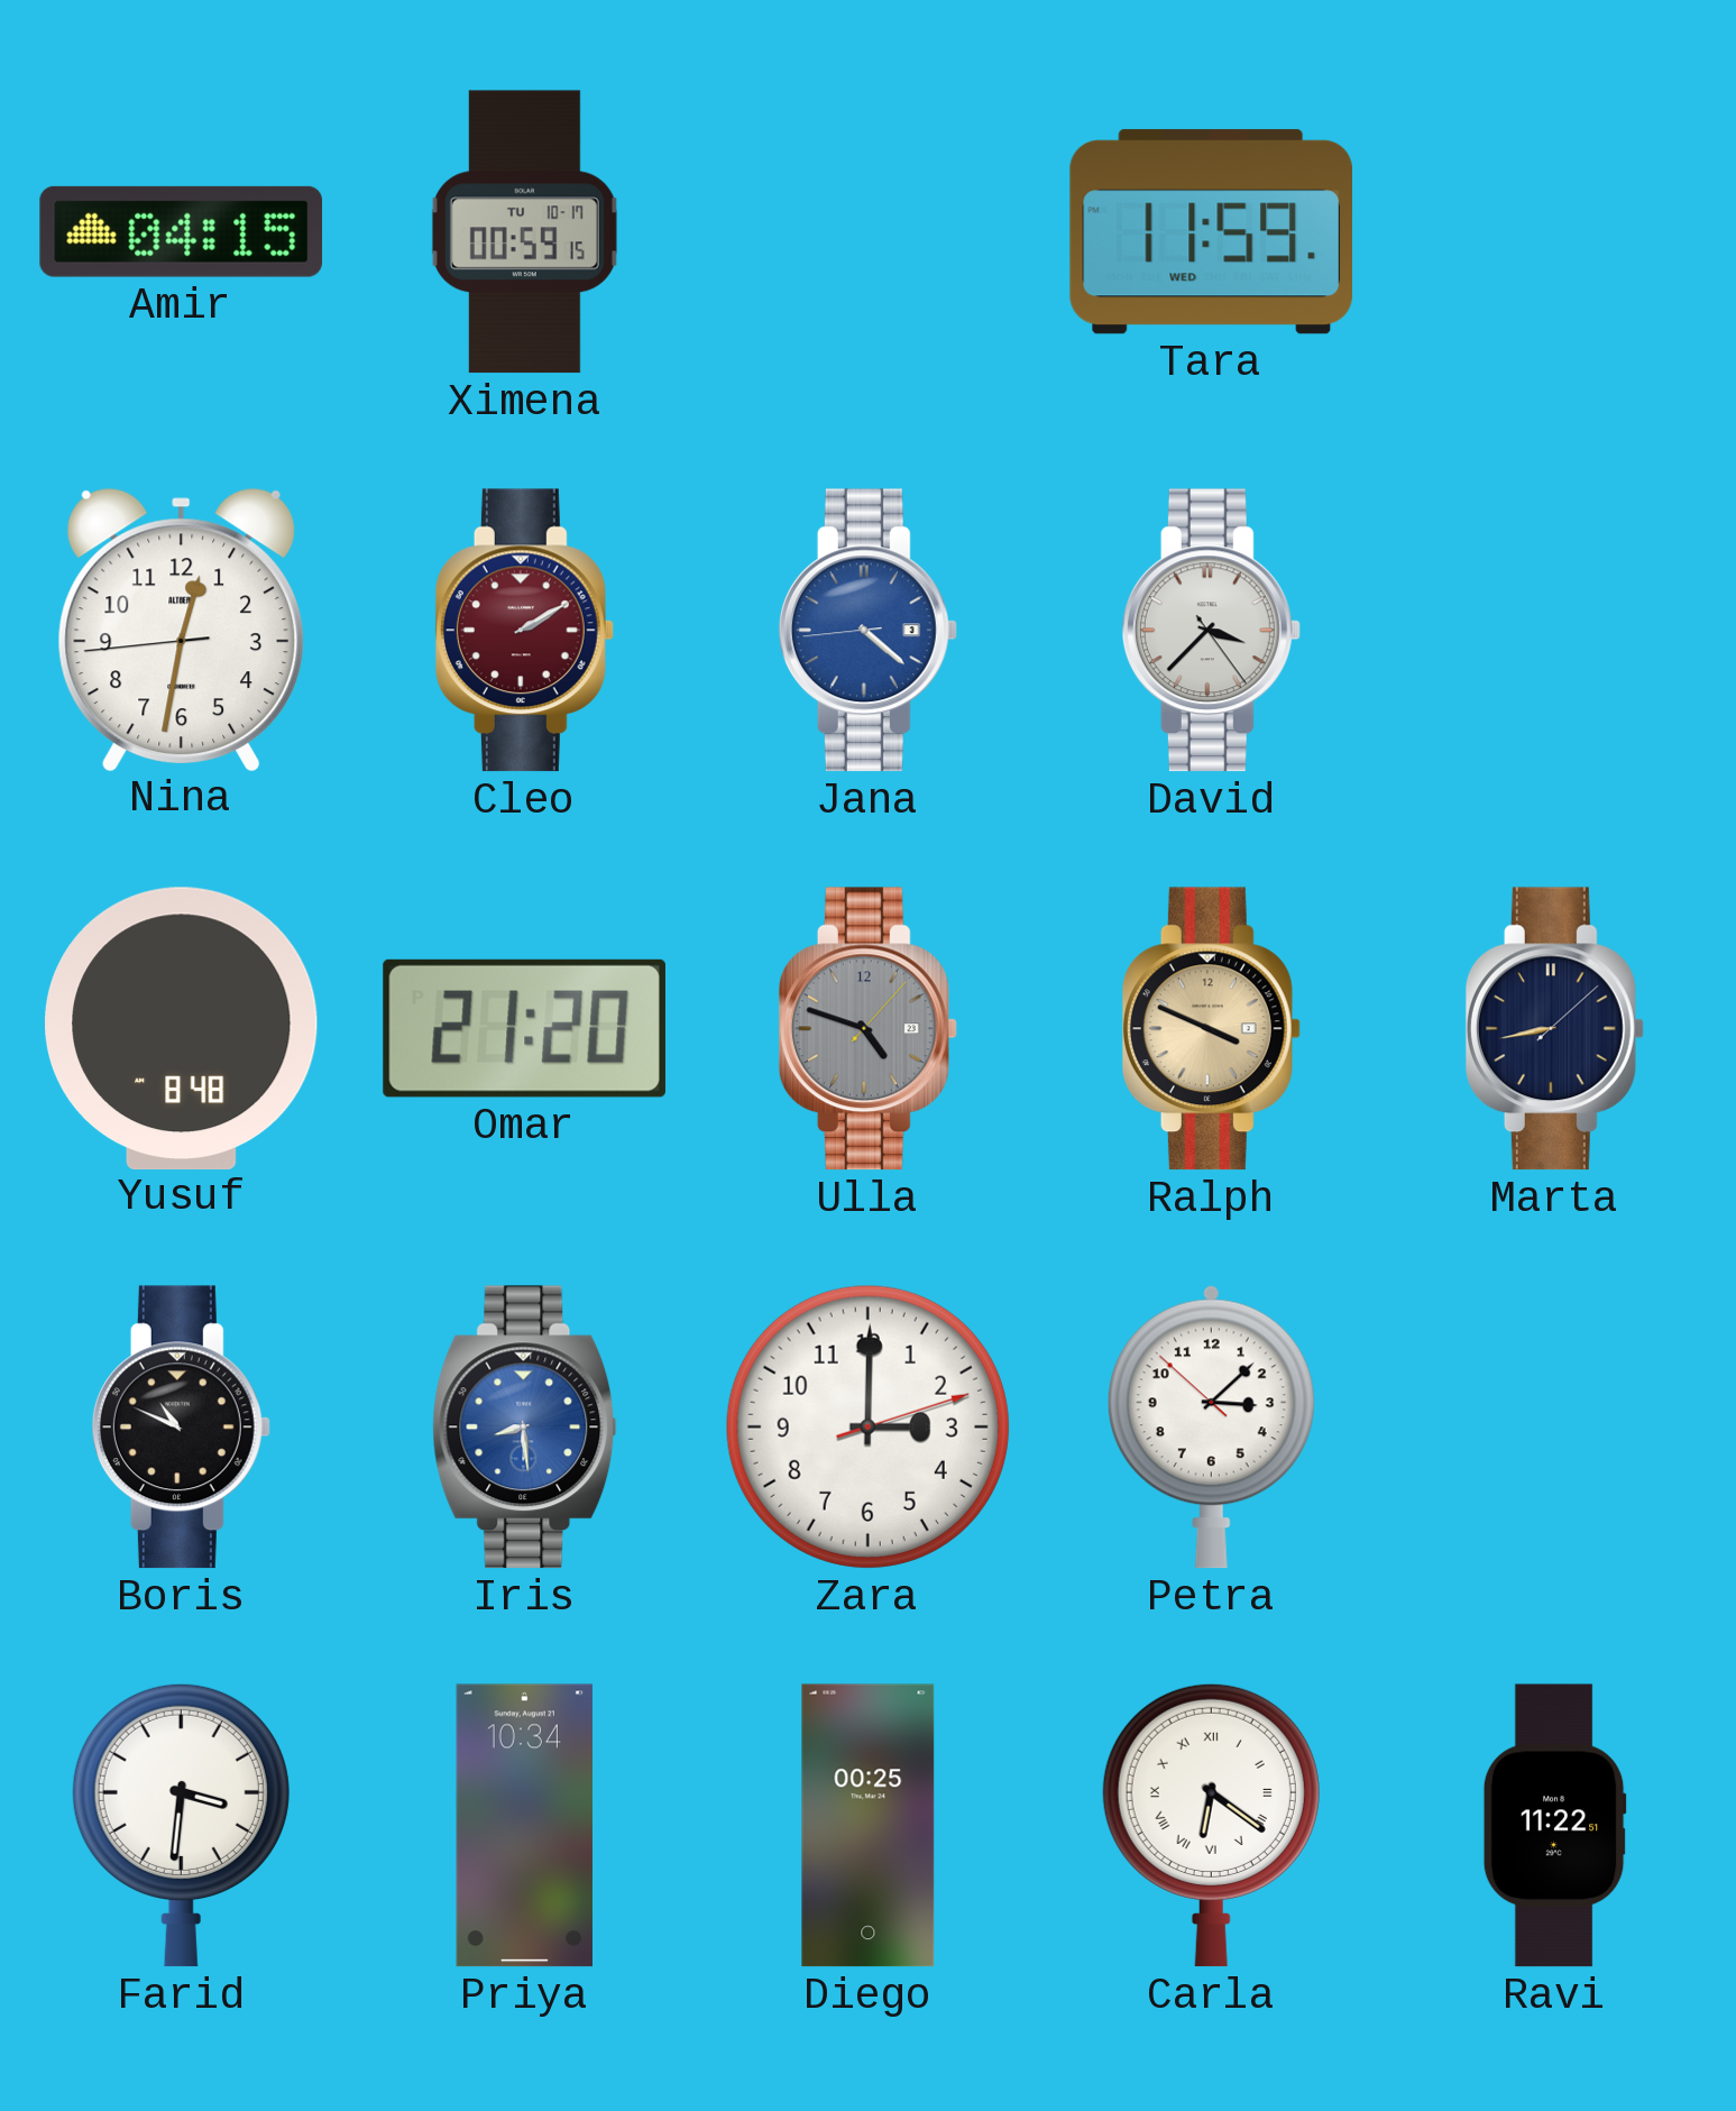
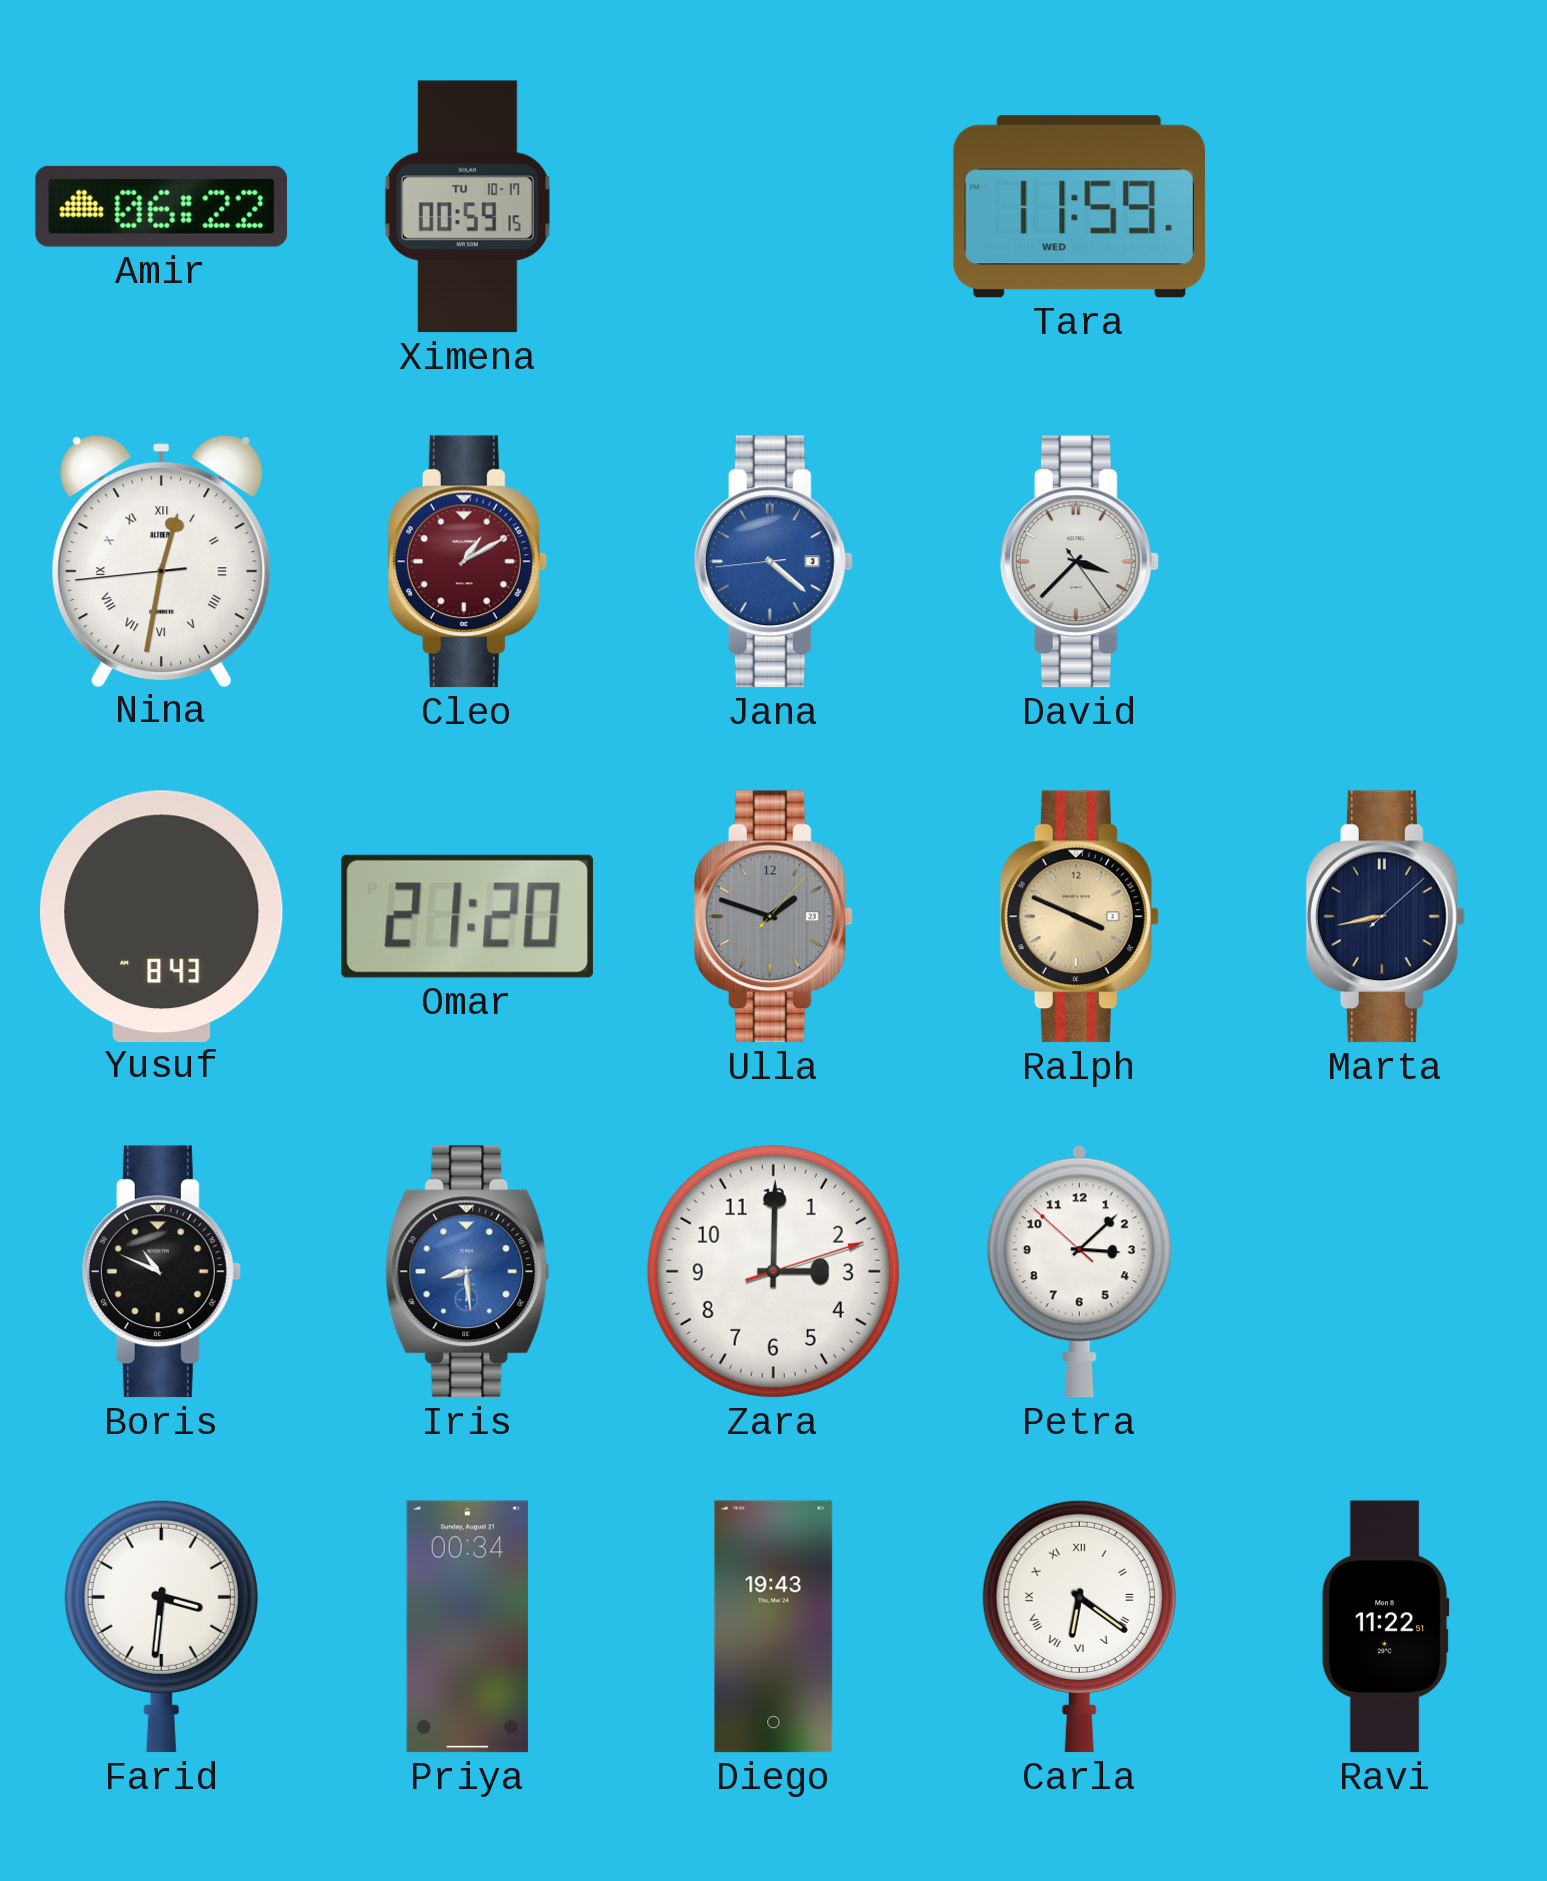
Amir: 04:15 -> 06:22
Nina numerals: Arabic -> Roman
Cleo: 2:10 -> 1:10
Yusuf: 8:48 -> 8:43
Ulla: 4:48 -> 1:48
Priya: 10:34 -> 00:34
Diego: 00:25 -> 19:43
